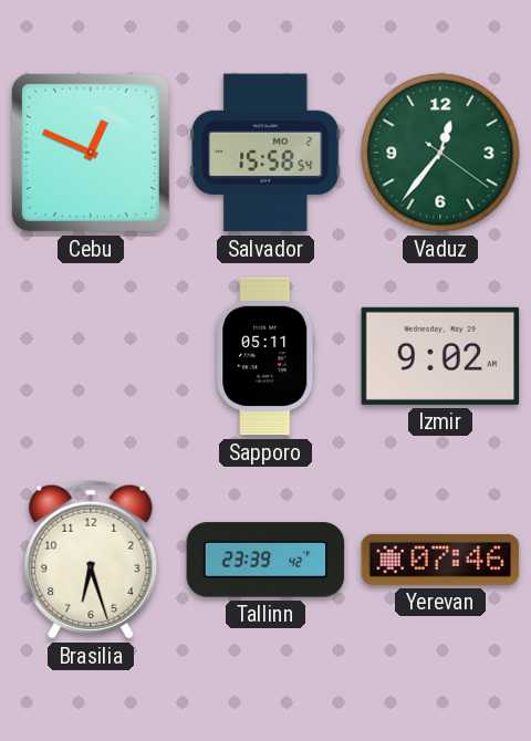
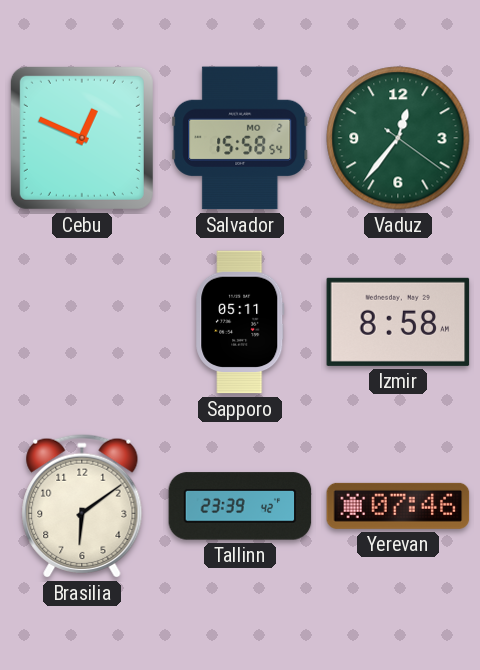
Izmir: 9:02 -> 8:58
Brasilia: 6:27 -> 6:09
